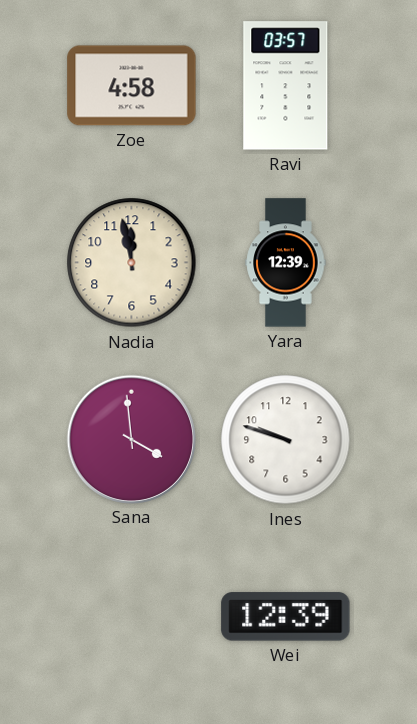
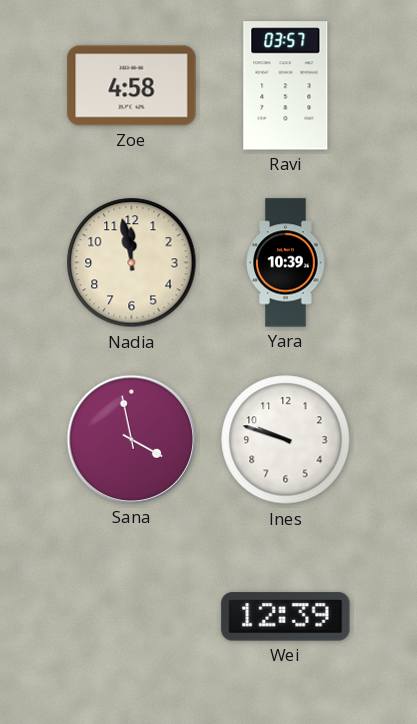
Yara: 12:39 -> 10:39
Sana: 3:59 -> 3:58
